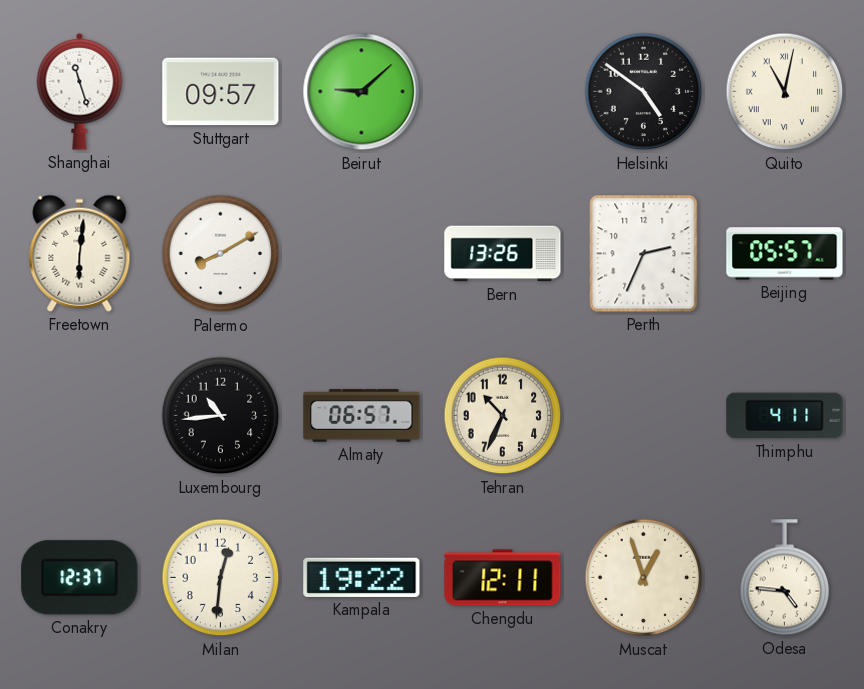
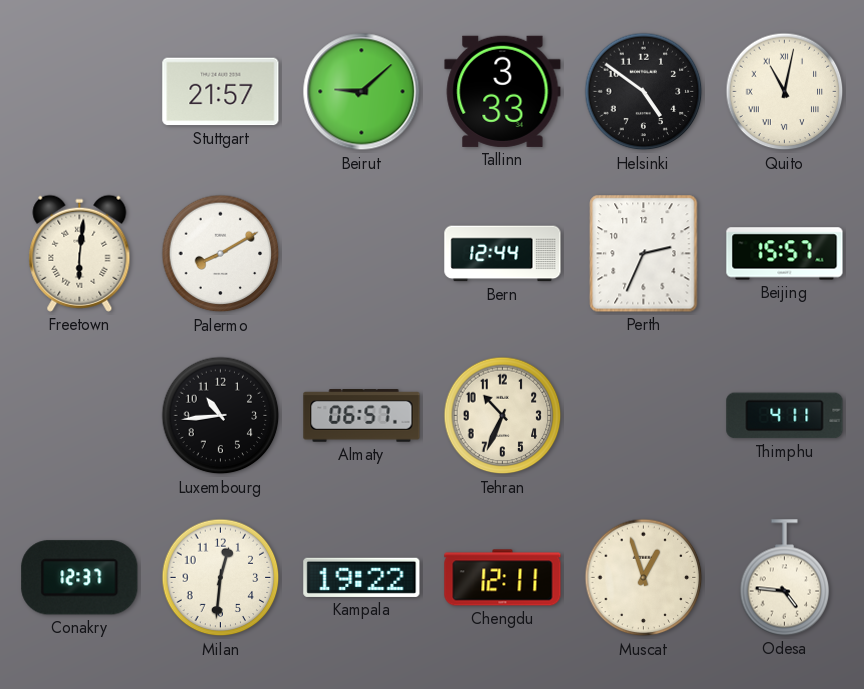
Shanghai: 11:27 -> none
Stuttgart: 09:57 -> 21:57
Tallinn: none -> 3:33
Bern: 13:26 -> 12:44
Beijing: 05:57 -> 15:57
